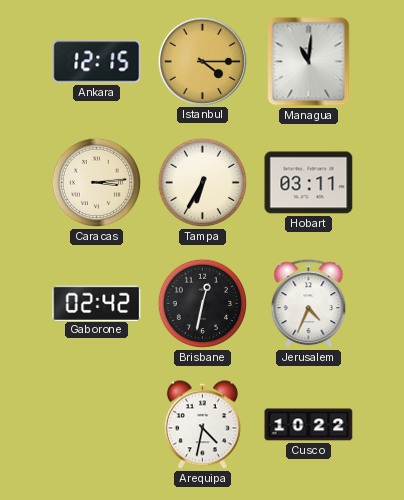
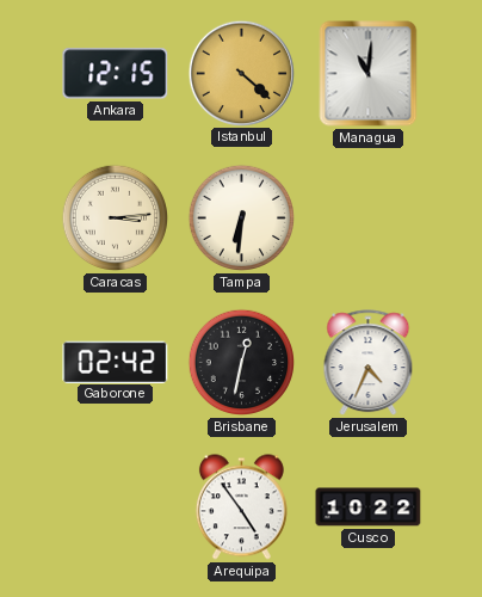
Istanbul: 4:15 -> 4:22
Tampa: 6:35 -> 6:31
Hobart: 03:11 -> none
Arequipa: 4:32 -> 4:54
